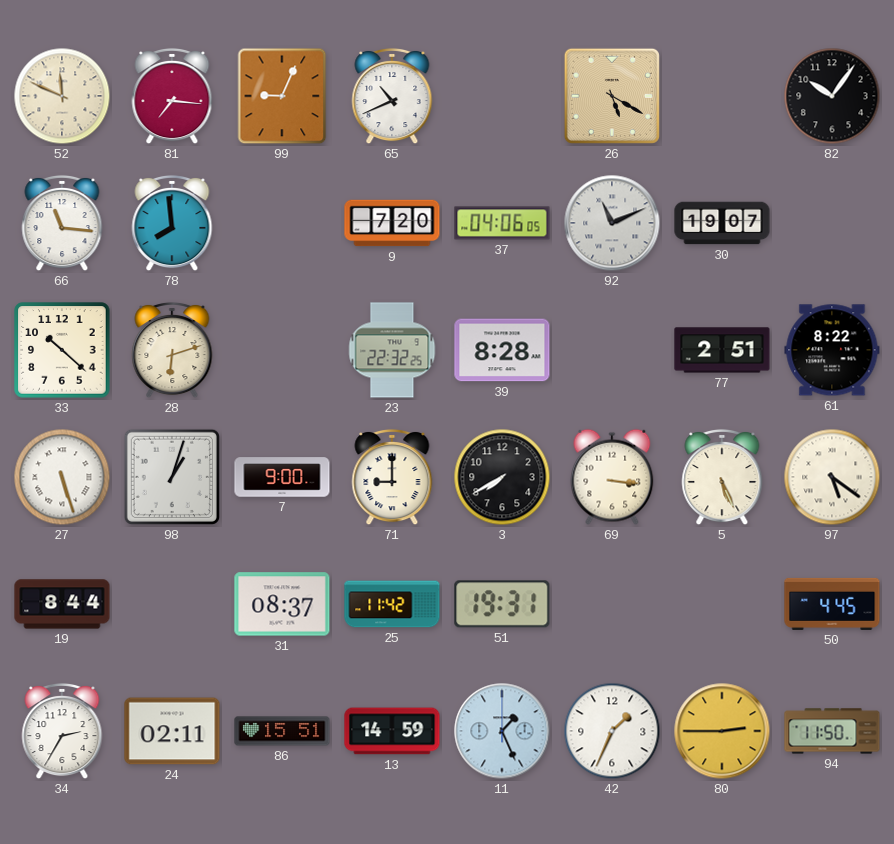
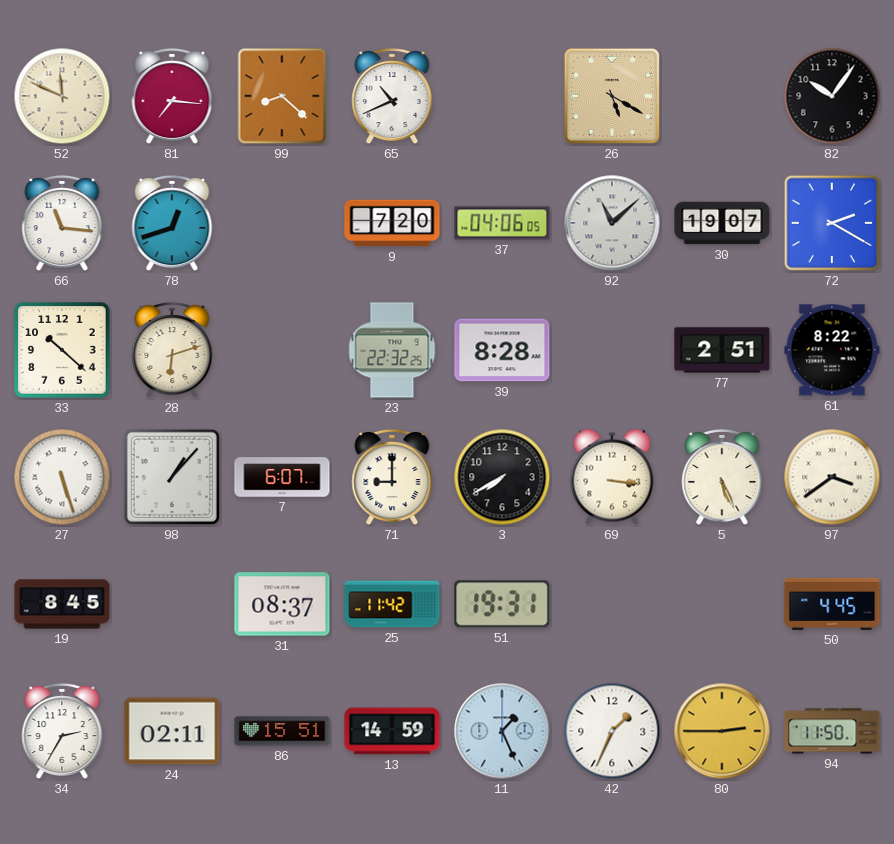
99: 9:04 -> 8:22
78: 7:59 -> 12:42
92: 11:11 -> 11:08
72: none -> 2:20
98: 1:03 -> 1:07
7: 9:00 -> 6:07
97: 5:21 -> 3:39
19: 8:44 -> 8:45
